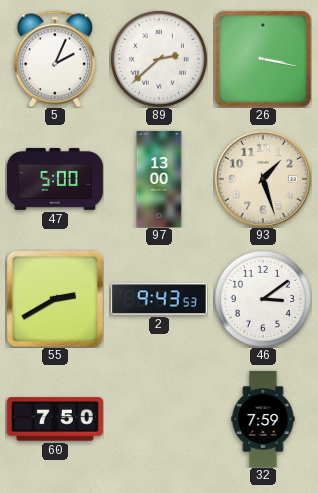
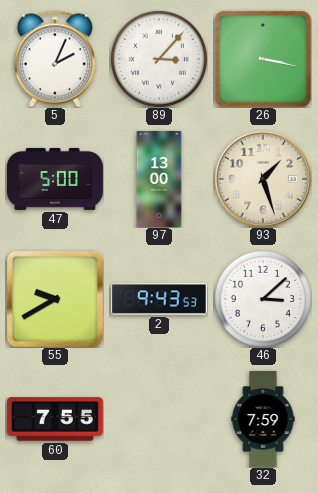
89: 2:38 -> 3:07
55: 2:40 -> 9:40
46: 3:09 -> 3:08
60: 7:50 -> 7:55
